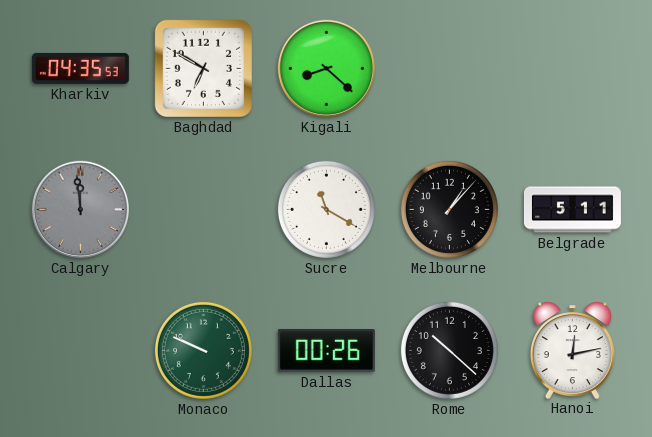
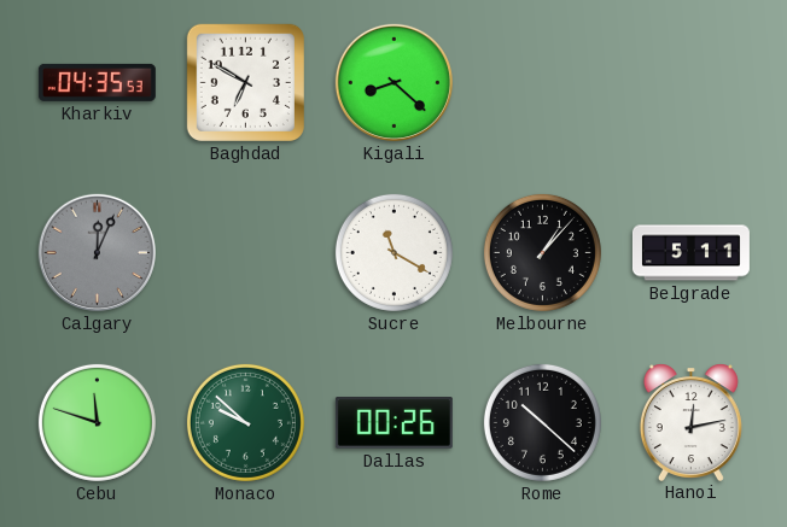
Calgary: 11:59 -> 12:04
Cebu: none -> 11:48
Monaco: 9:49 -> 9:52
